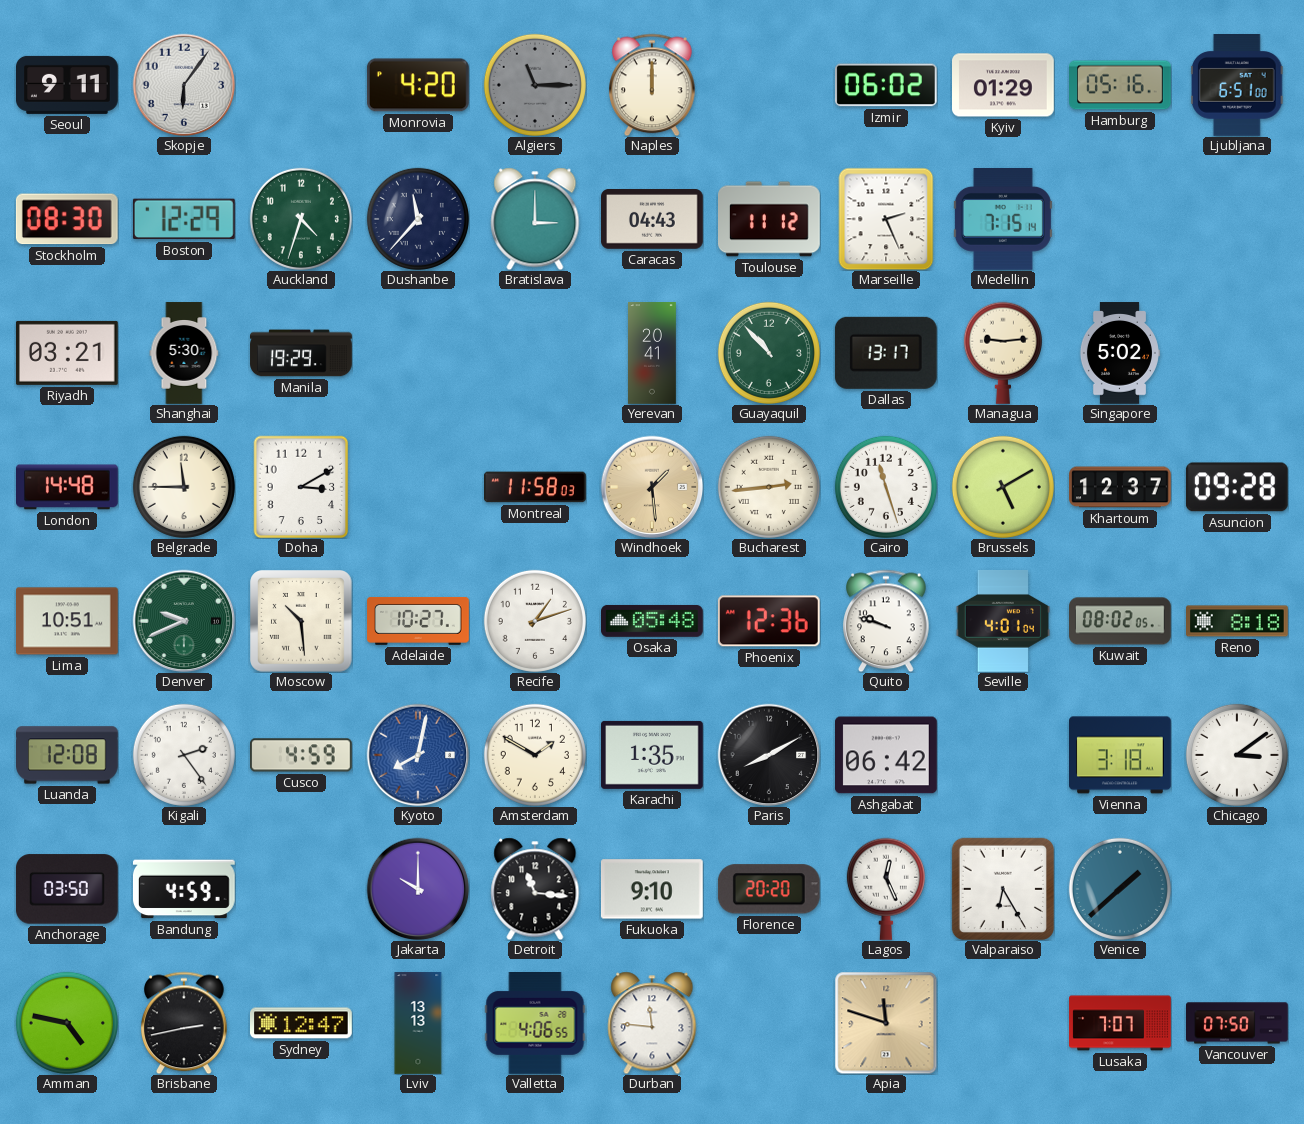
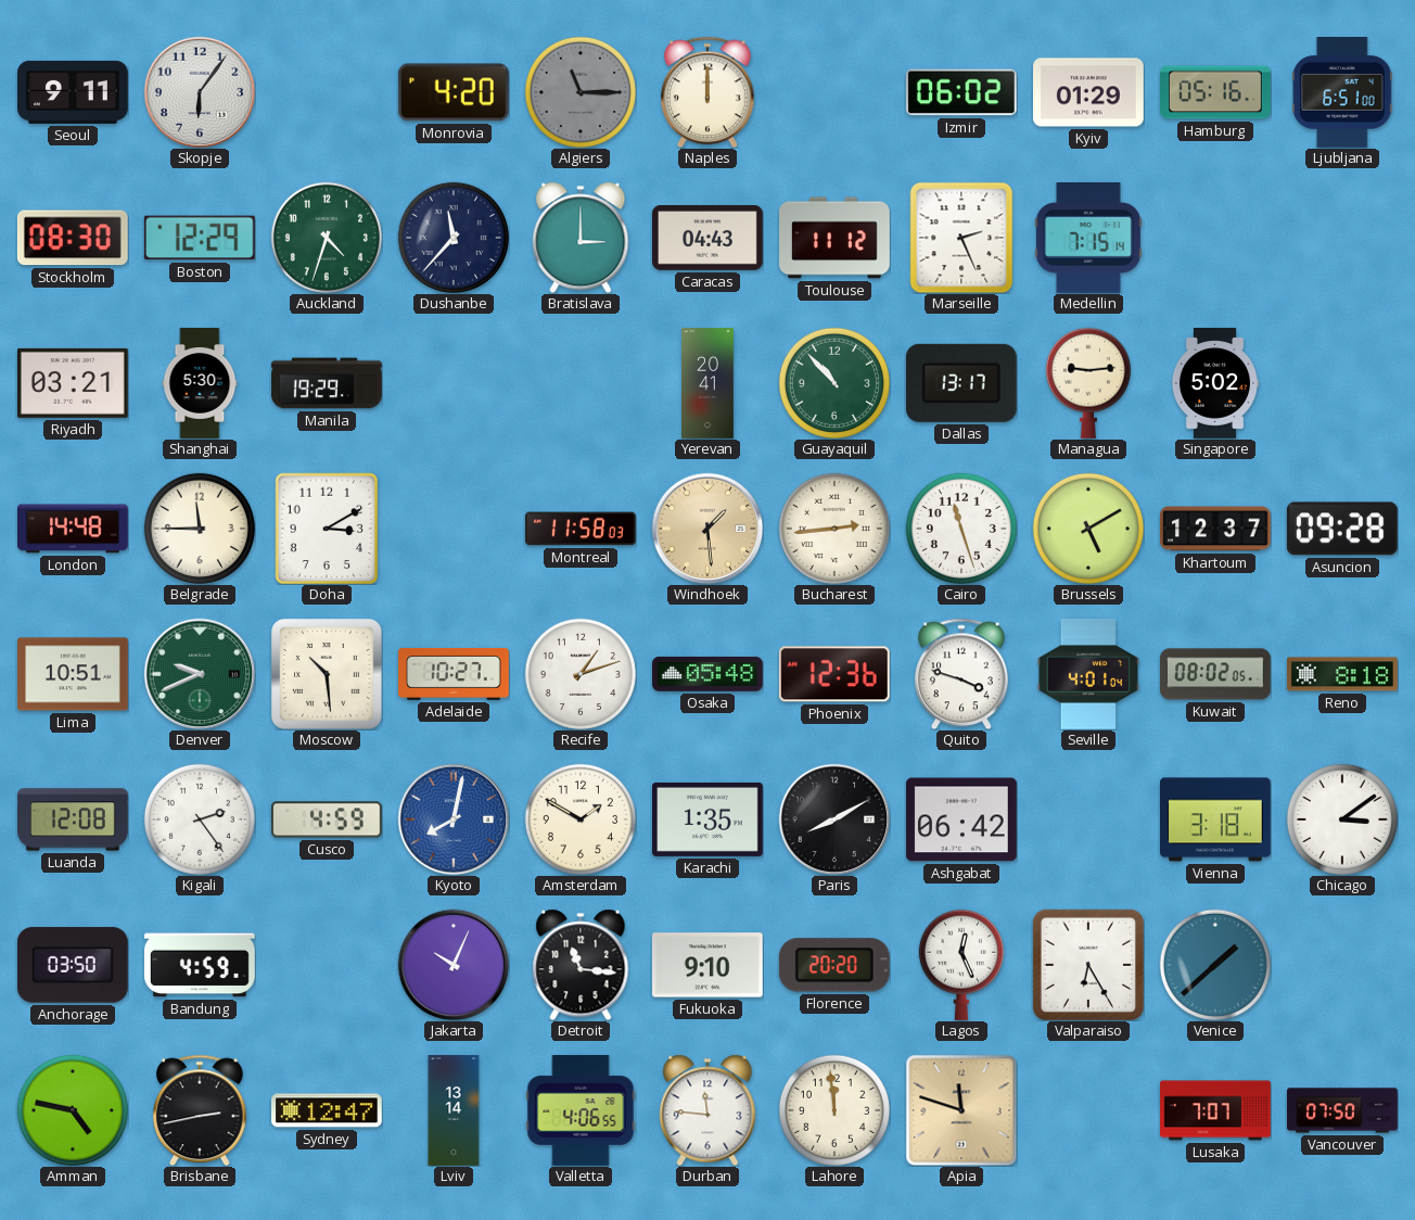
Quito: 9:48 -> 3:48
Jakarta: 10:00 -> 10:04
Lviv: 13:13 -> 13:14
Lahore: none -> 11:59
